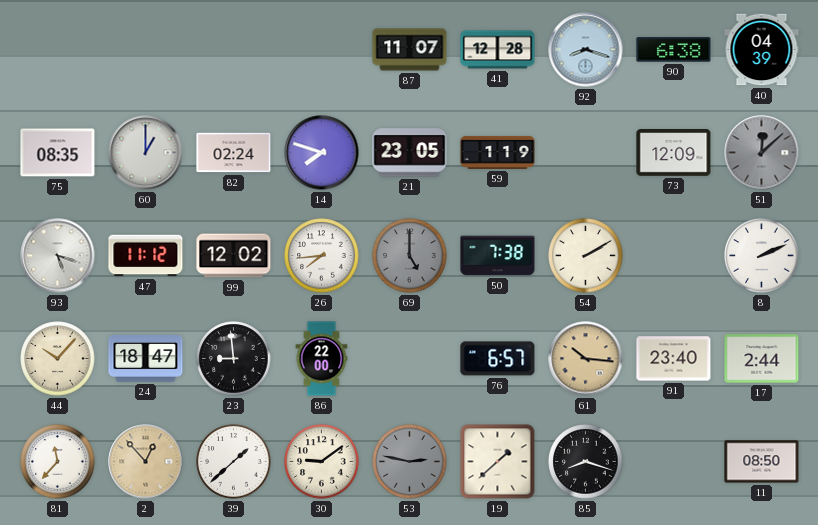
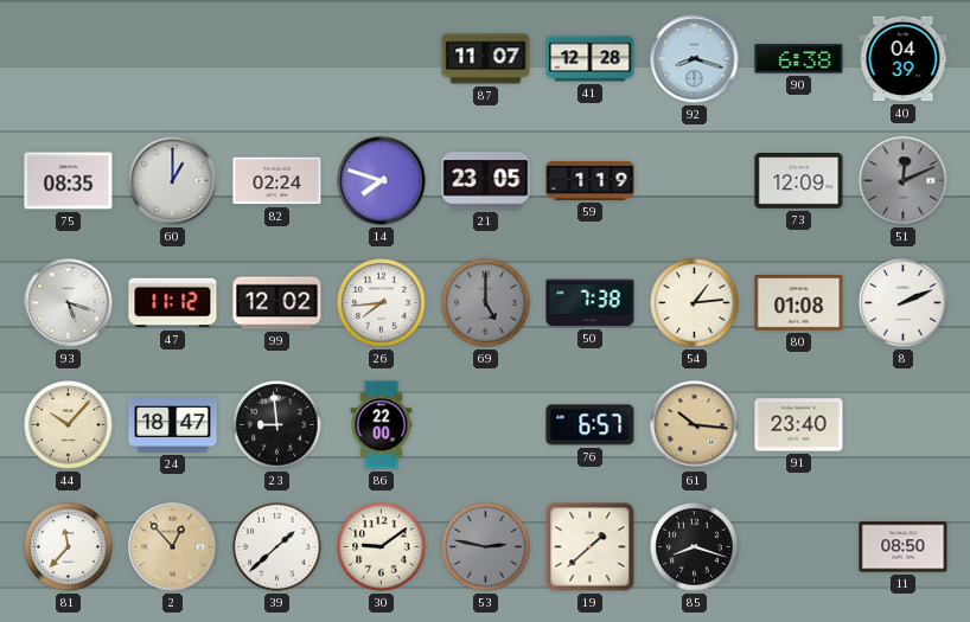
51: 12:08 -> 12:11
54: 2:10 -> 1:14
80: none -> 01:08
17: 2:44 -> none
